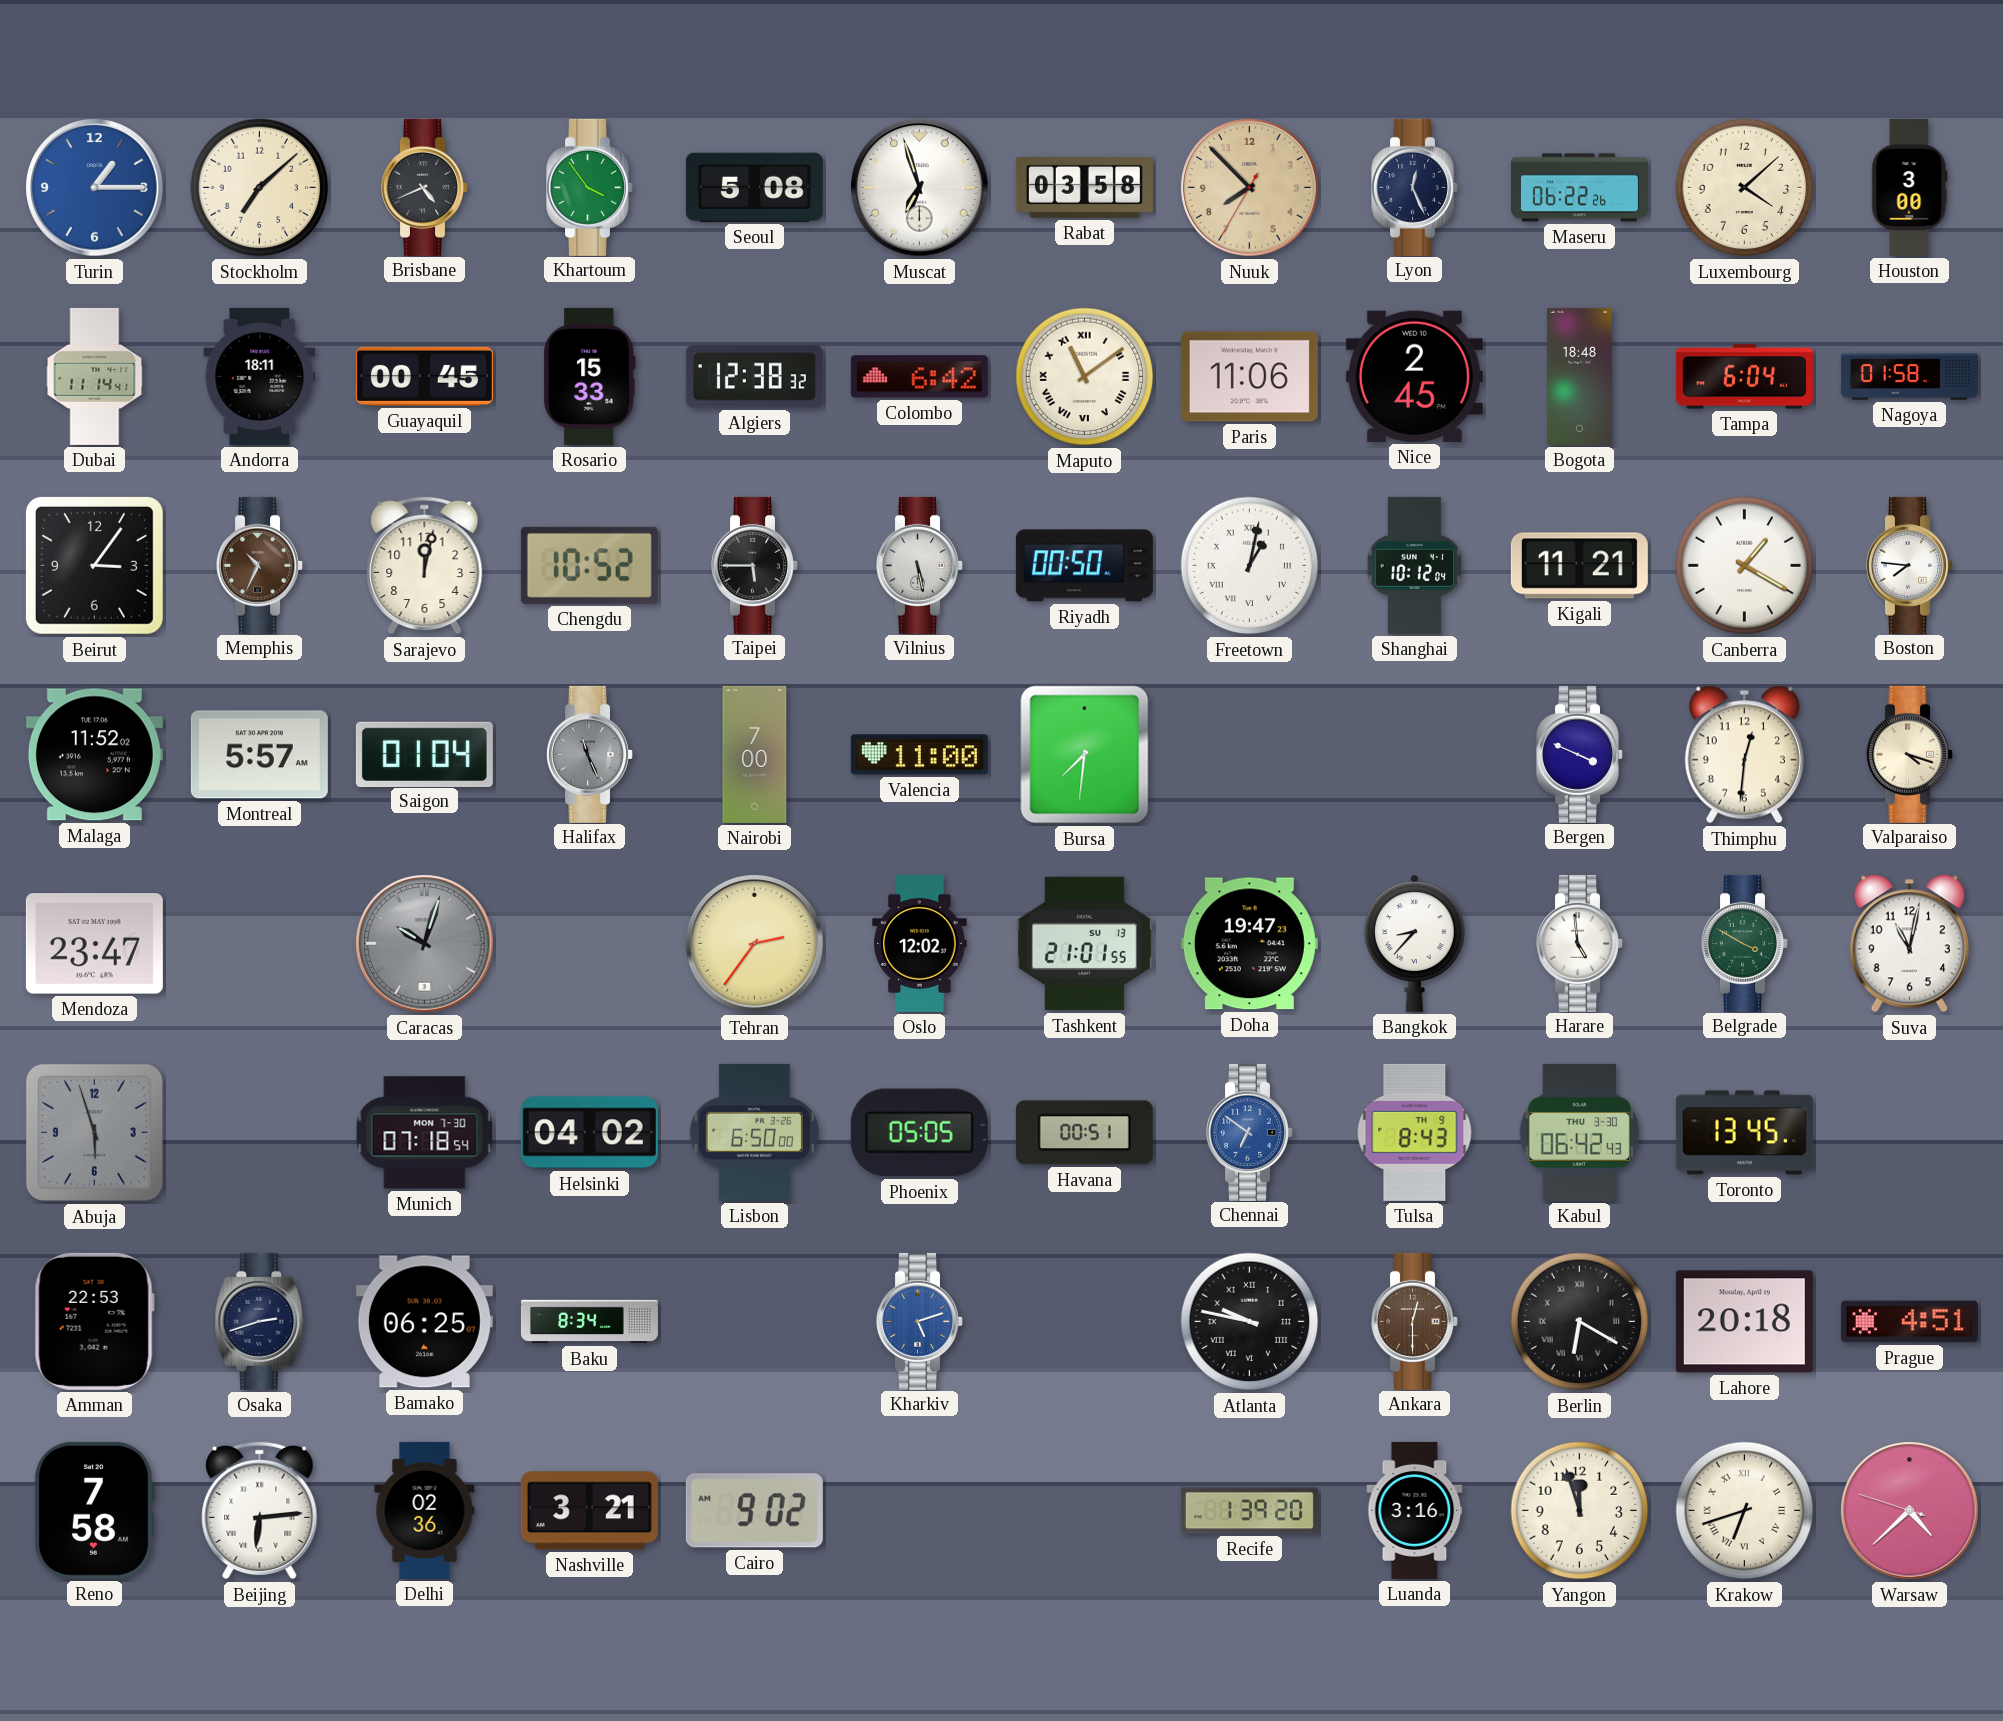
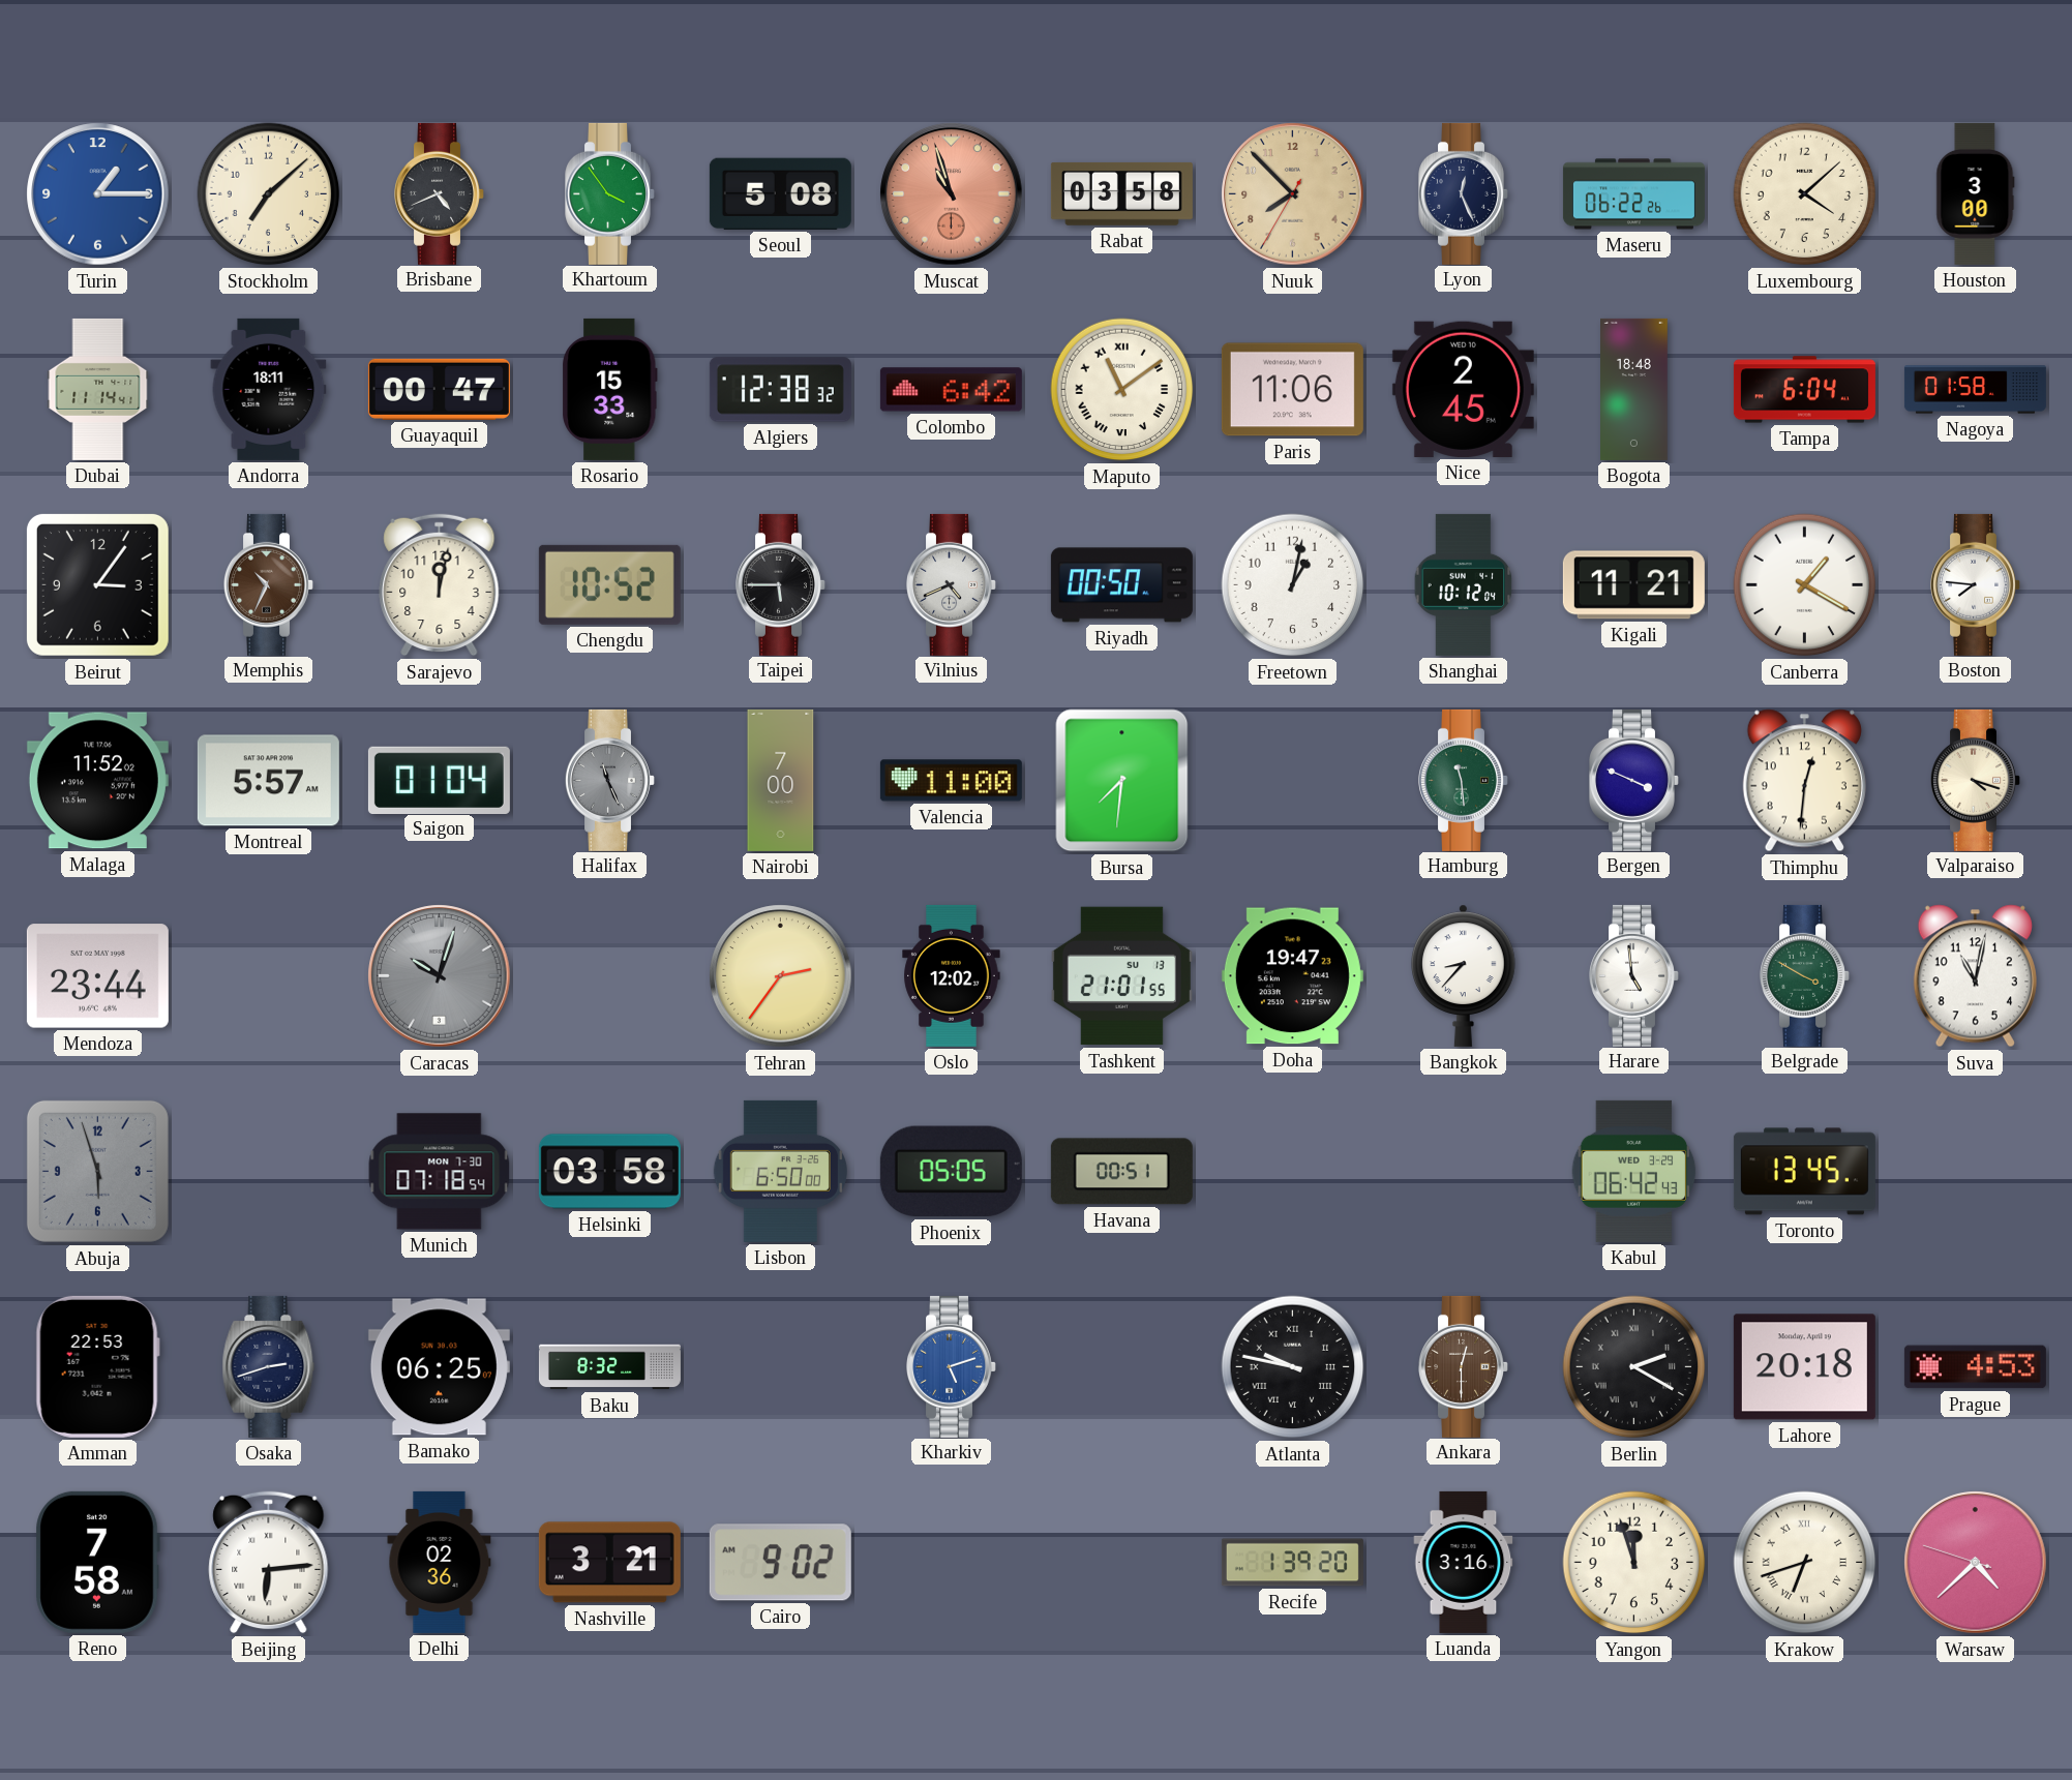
Muscat: 6:57 -> 10:57
Muscat dial: white -> salmon
Guayaquil: 00:45 -> 00:47
Vilnius: 5:28 -> 4:41
Freetown numerals: Roman -> Arabic
Hamburg: none -> 11:29
Mendoza: 23:47 -> 23:44
Helsinki: 04:02 -> 03:58
Chennai: 6:51 -> none
Tulsa: 8:43 -> none
Kabul date: THU 3-30 -> WED 3-29
Baku: 8:34 -> 8:32
Berlin: 6:20 -> 2:20
Prague: 4:51 -> 4:53
